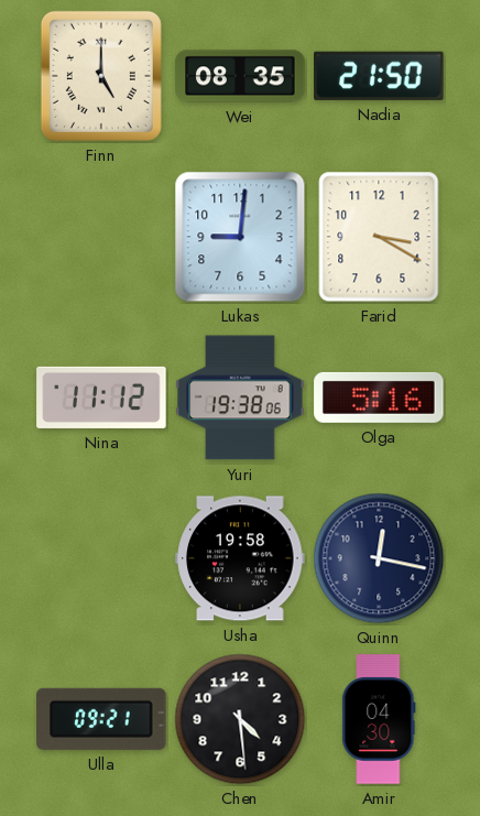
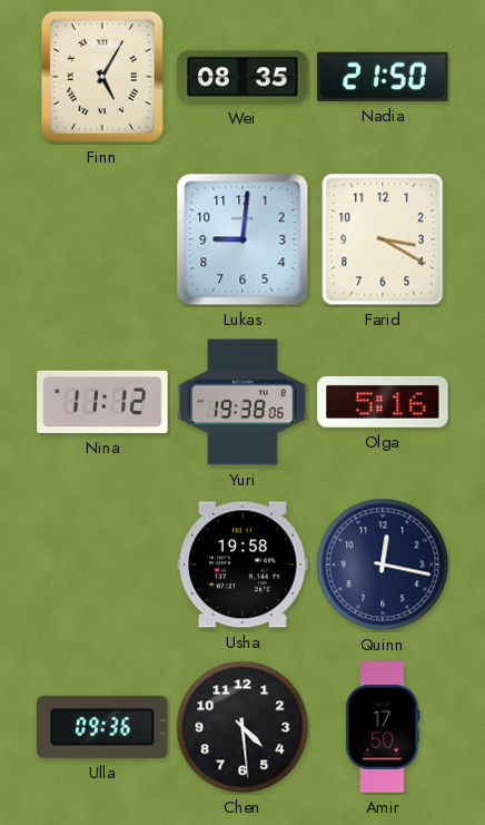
Finn: 5:00 -> 5:05
Ulla: 09:21 -> 09:36
Amir: 04:30 -> 17:50
